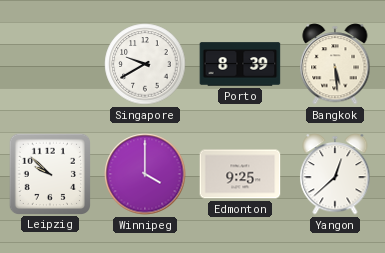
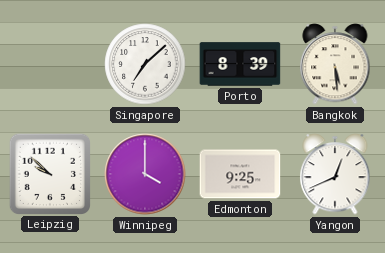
Singapore: 9:40 -> 7:08
Yangon: 12:38 -> 12:41
